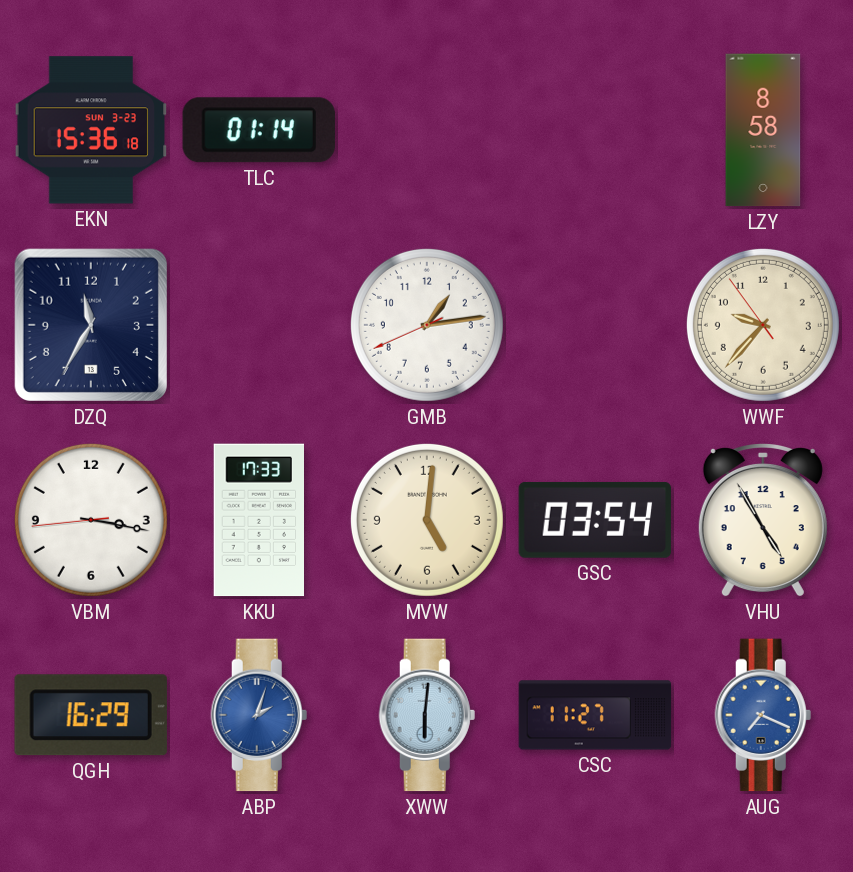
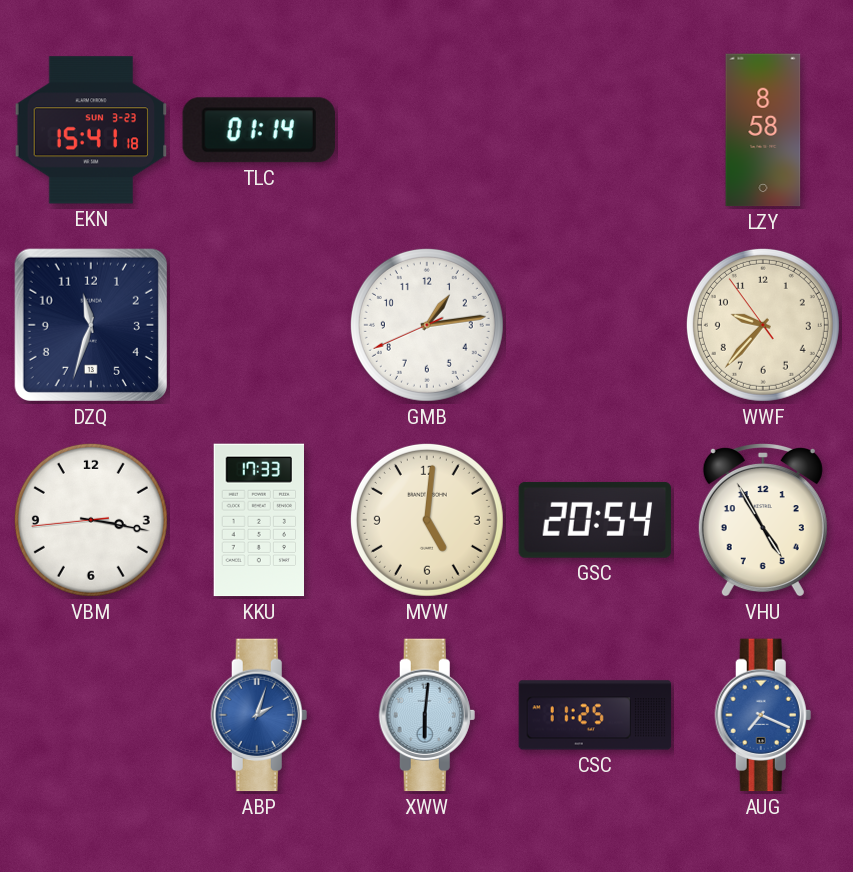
EKN: 15:36 -> 15:41
DZQ: 11:35 -> 11:33
GSC: 03:54 -> 20:54
QGH: 16:29 -> none
CSC: 11:27 -> 11:25
